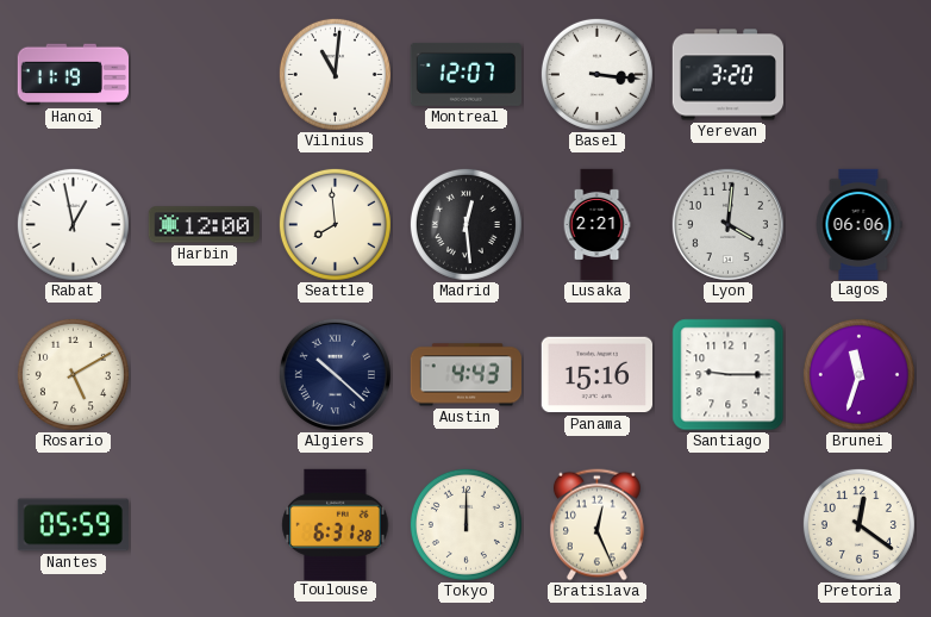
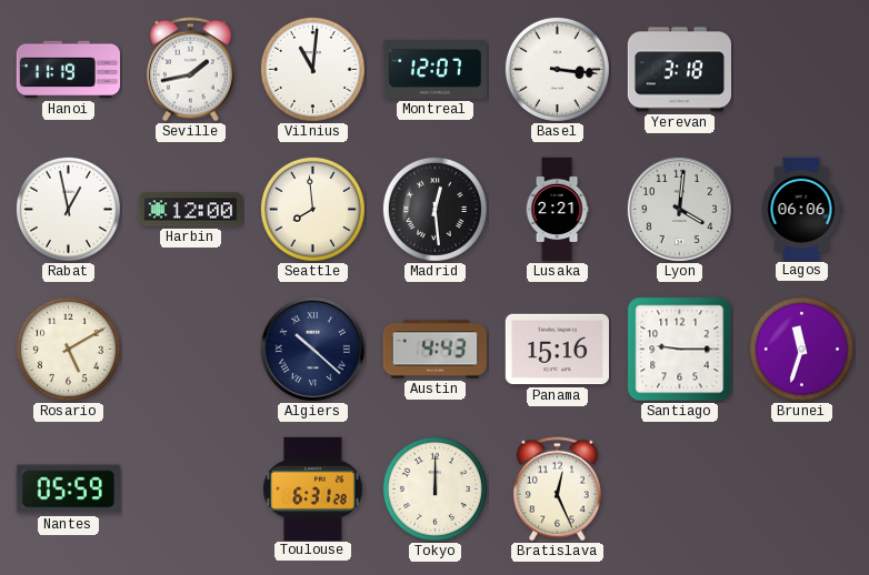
Seville: none -> 1:43
Yerevan: 3:20 -> 3:18
Pretoria: 12:21 -> none
